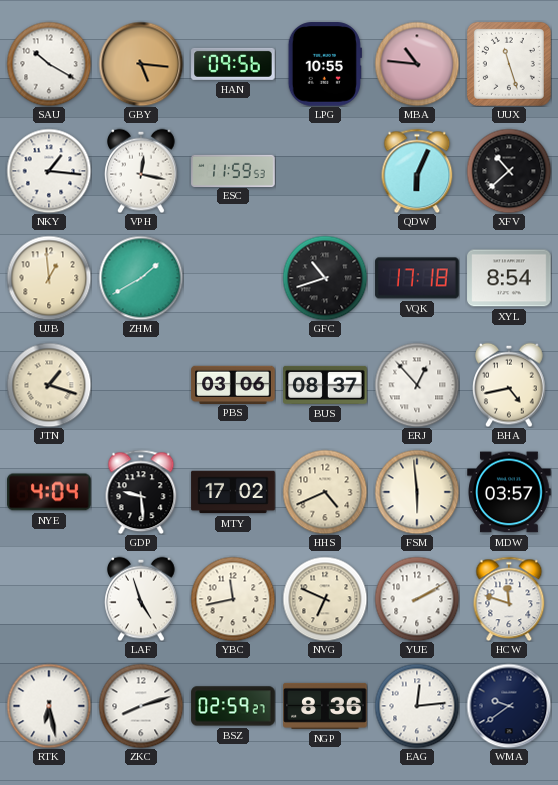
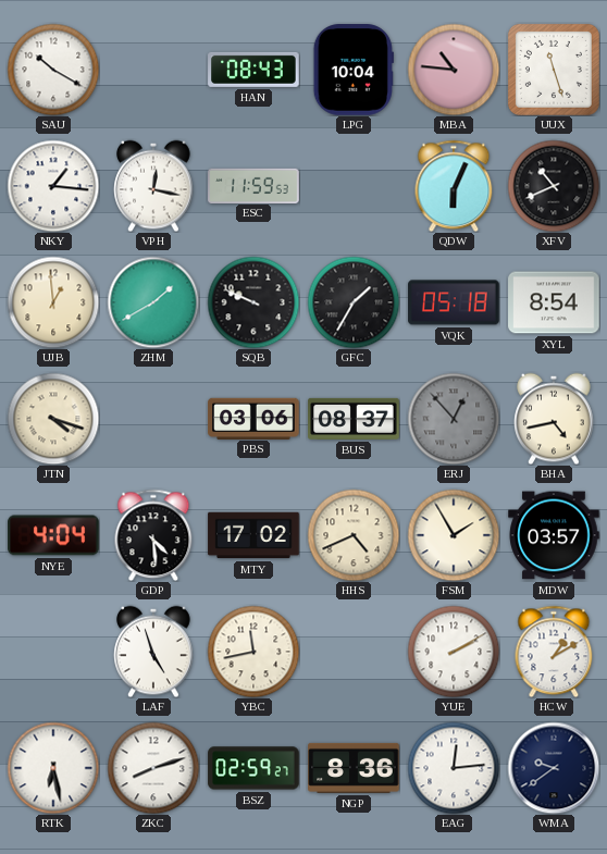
GBY: 5:16 -> none
HAN: 09:56 -> 08:43
LPG: 10:55 -> 10:04
XFV: 10:38 -> 10:41
SQB: none -> 9:49
GFC: 10:42 -> 1:35
VQK: 17:18 -> 05:18
JTN: 1:18 -> 4:18
ERJ dial: white -> grey
GDP: 9:29 -> 4:29
FSM: 5:59 -> 1:55
NVG: 6:49 -> none
HCW: 11:48 -> 1:10
